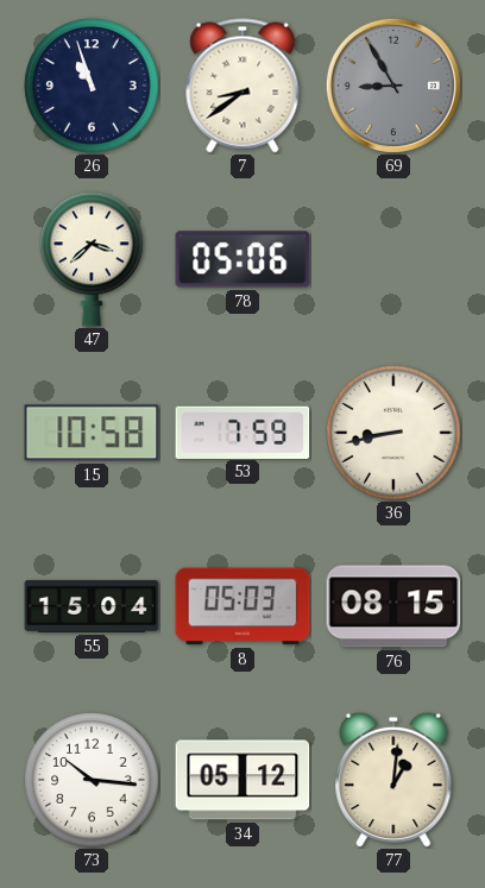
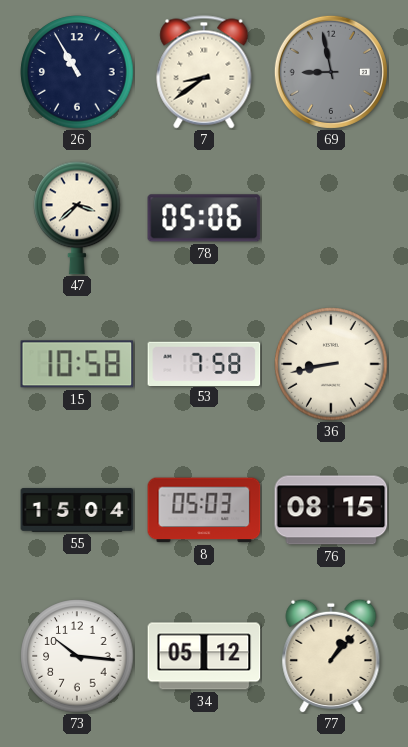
26: 10:57 -> 10:55
69: 8:55 -> 8:58
53: 7:59 -> 7:58
77: 1:01 -> 1:07
